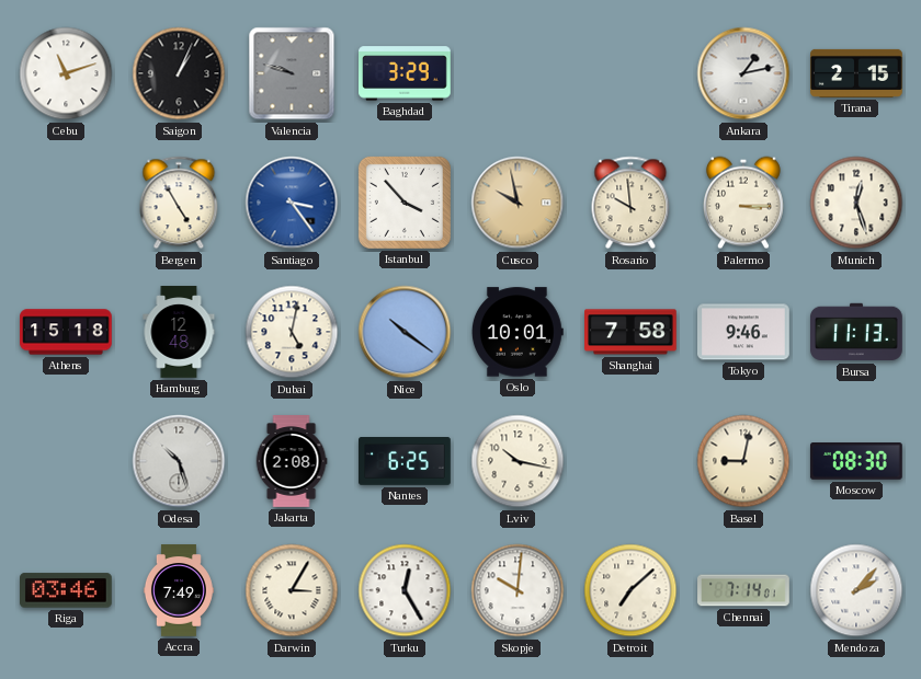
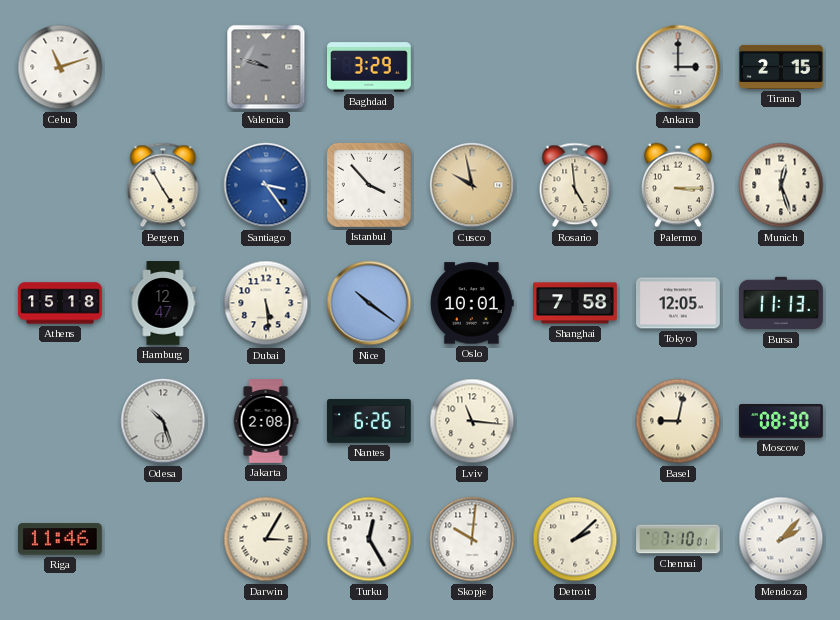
Saigon: 1:04 -> none
Ankara: 1:13 -> 3:00
Rosario: 9:59 -> 4:59
Hamburg: 12:48 -> 12:47
Dubai: 5:02 -> 5:29
Tokyo: 9:46 -> 12:05
Nantes: 6:25 -> 6:26
Lviv: 10:17 -> 11:16
Riga: 03:46 -> 11:46
Accra: 7:49 -> none
Detroit: 7:08 -> 2:08
Chennai: 7:14 -> 7:10
